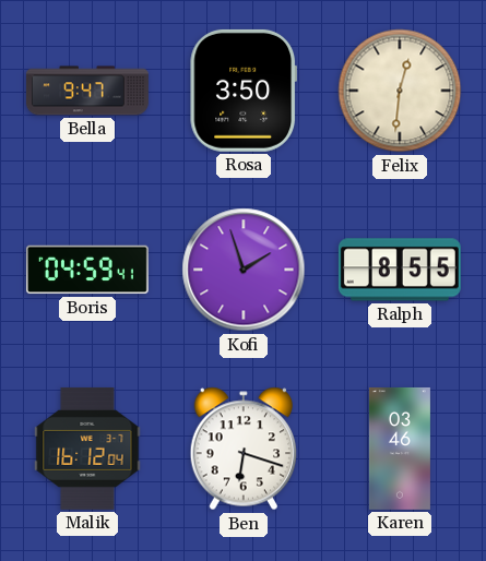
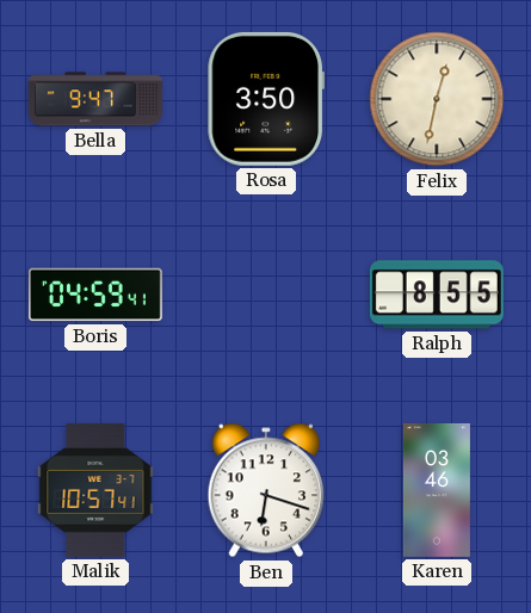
Felix: 12:31 -> 12:32
Kofi: 1:57 -> none
Malik: 16:12 -> 10:57
